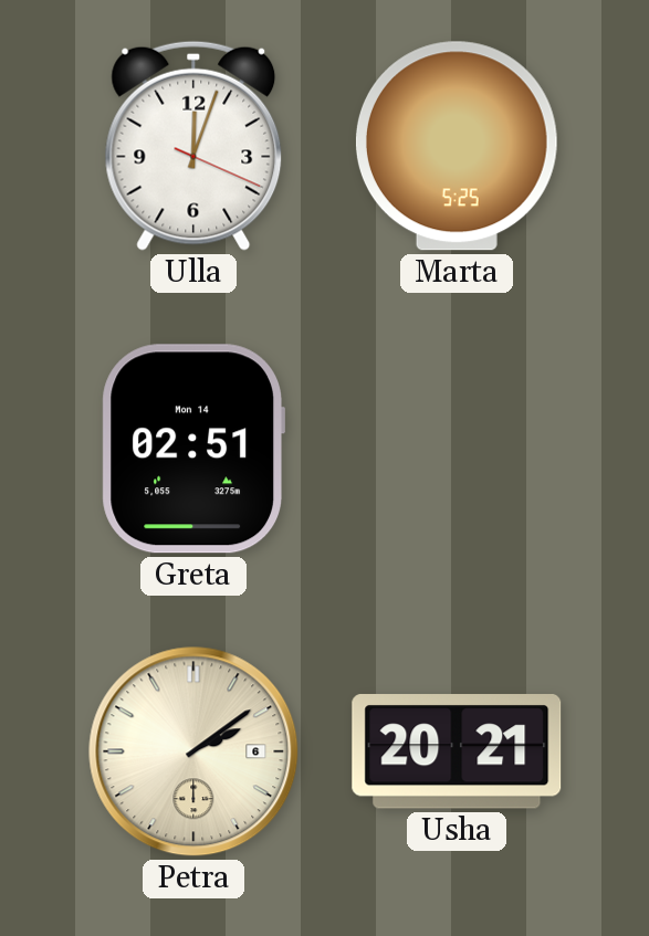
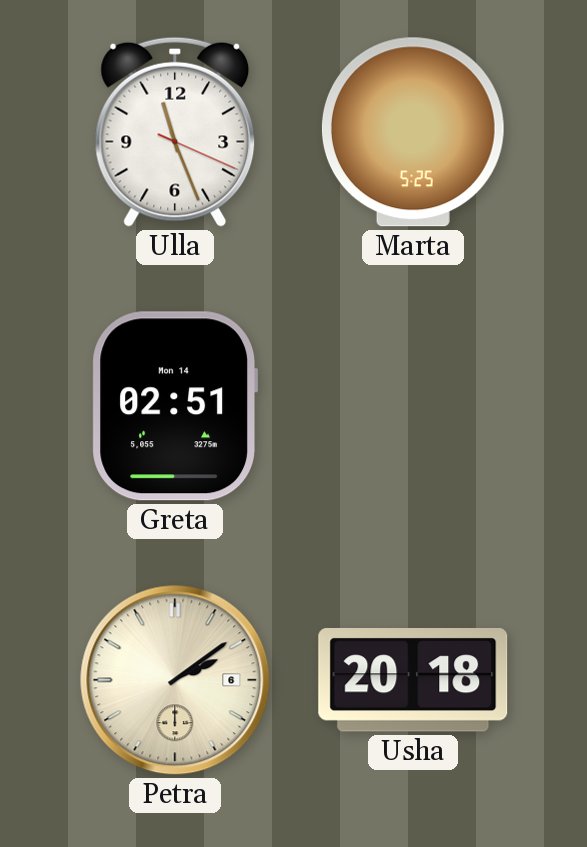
Ulla: 12:03 -> 11:26
Usha: 20:21 -> 20:18
